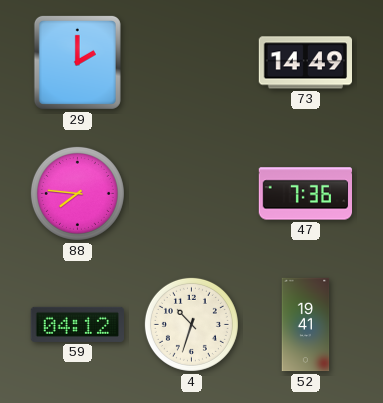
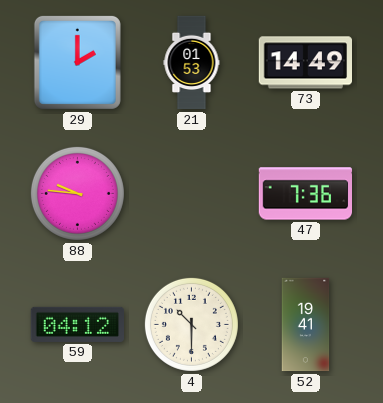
21: none -> 01:53
88: 7:46 -> 9:46
4: 10:33 -> 10:30
